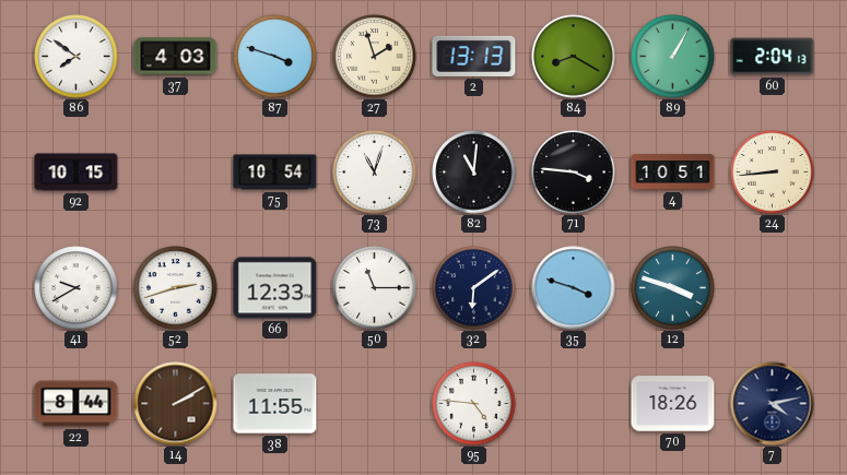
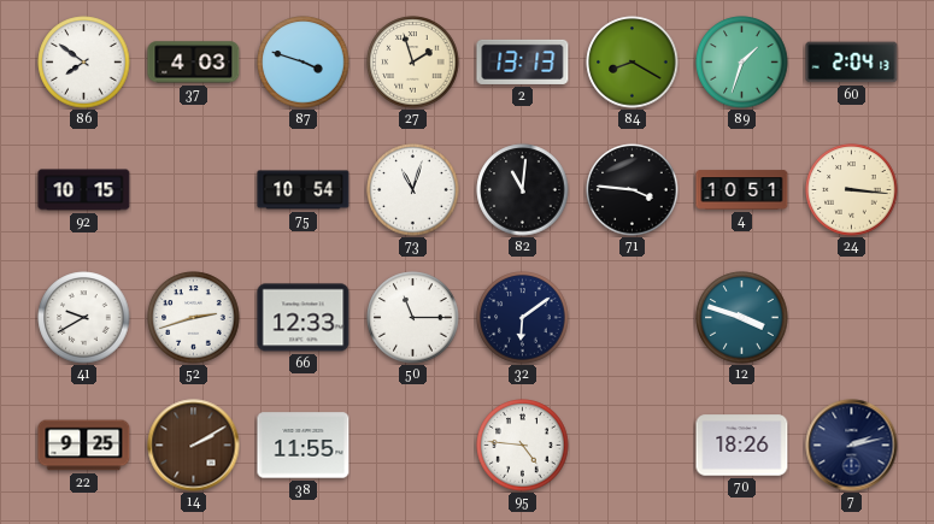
89: 1:05 -> 1:33
24: 8:44 -> 3:16
35: 3:48 -> none
22: 8:44 -> 9:25
7: 4:13 -> 2:13
